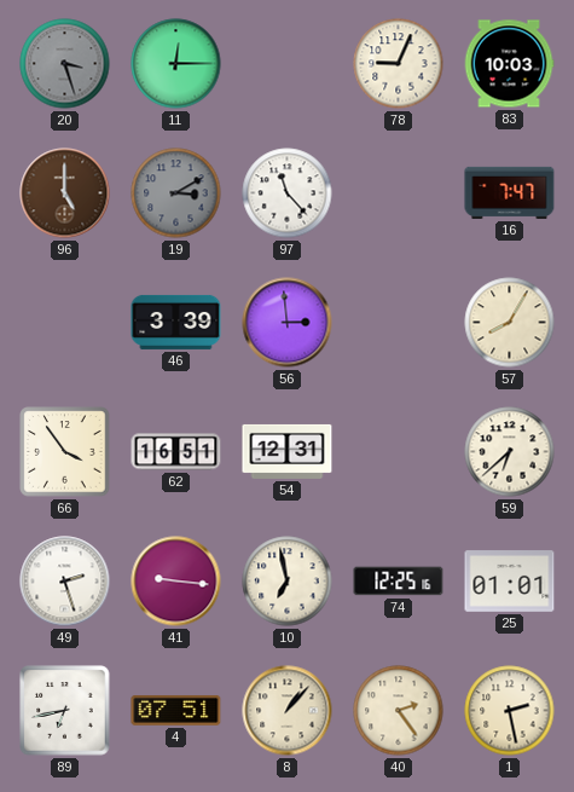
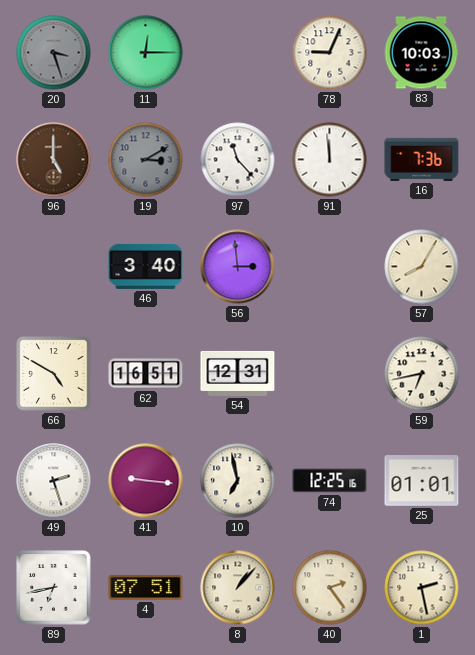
91: none -> 11:59
16: 7:47 -> 7:36
46: 3:39 -> 3:40
66: 3:54 -> 4:50
59: 6:38 -> 6:43
